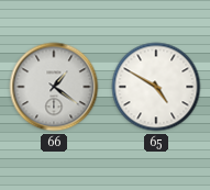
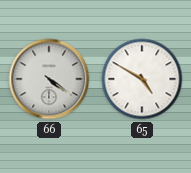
66: 1:21 -> 4:21
